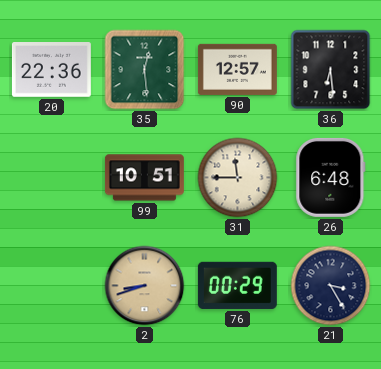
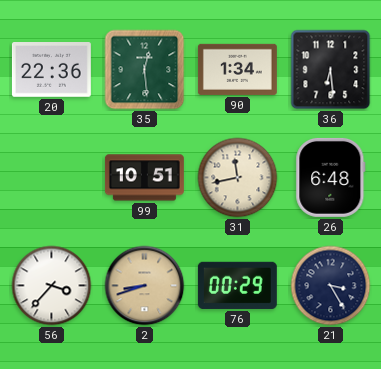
90: 12:57 -> 1:34
31: 11:45 -> 11:43
56: none -> 3:37
